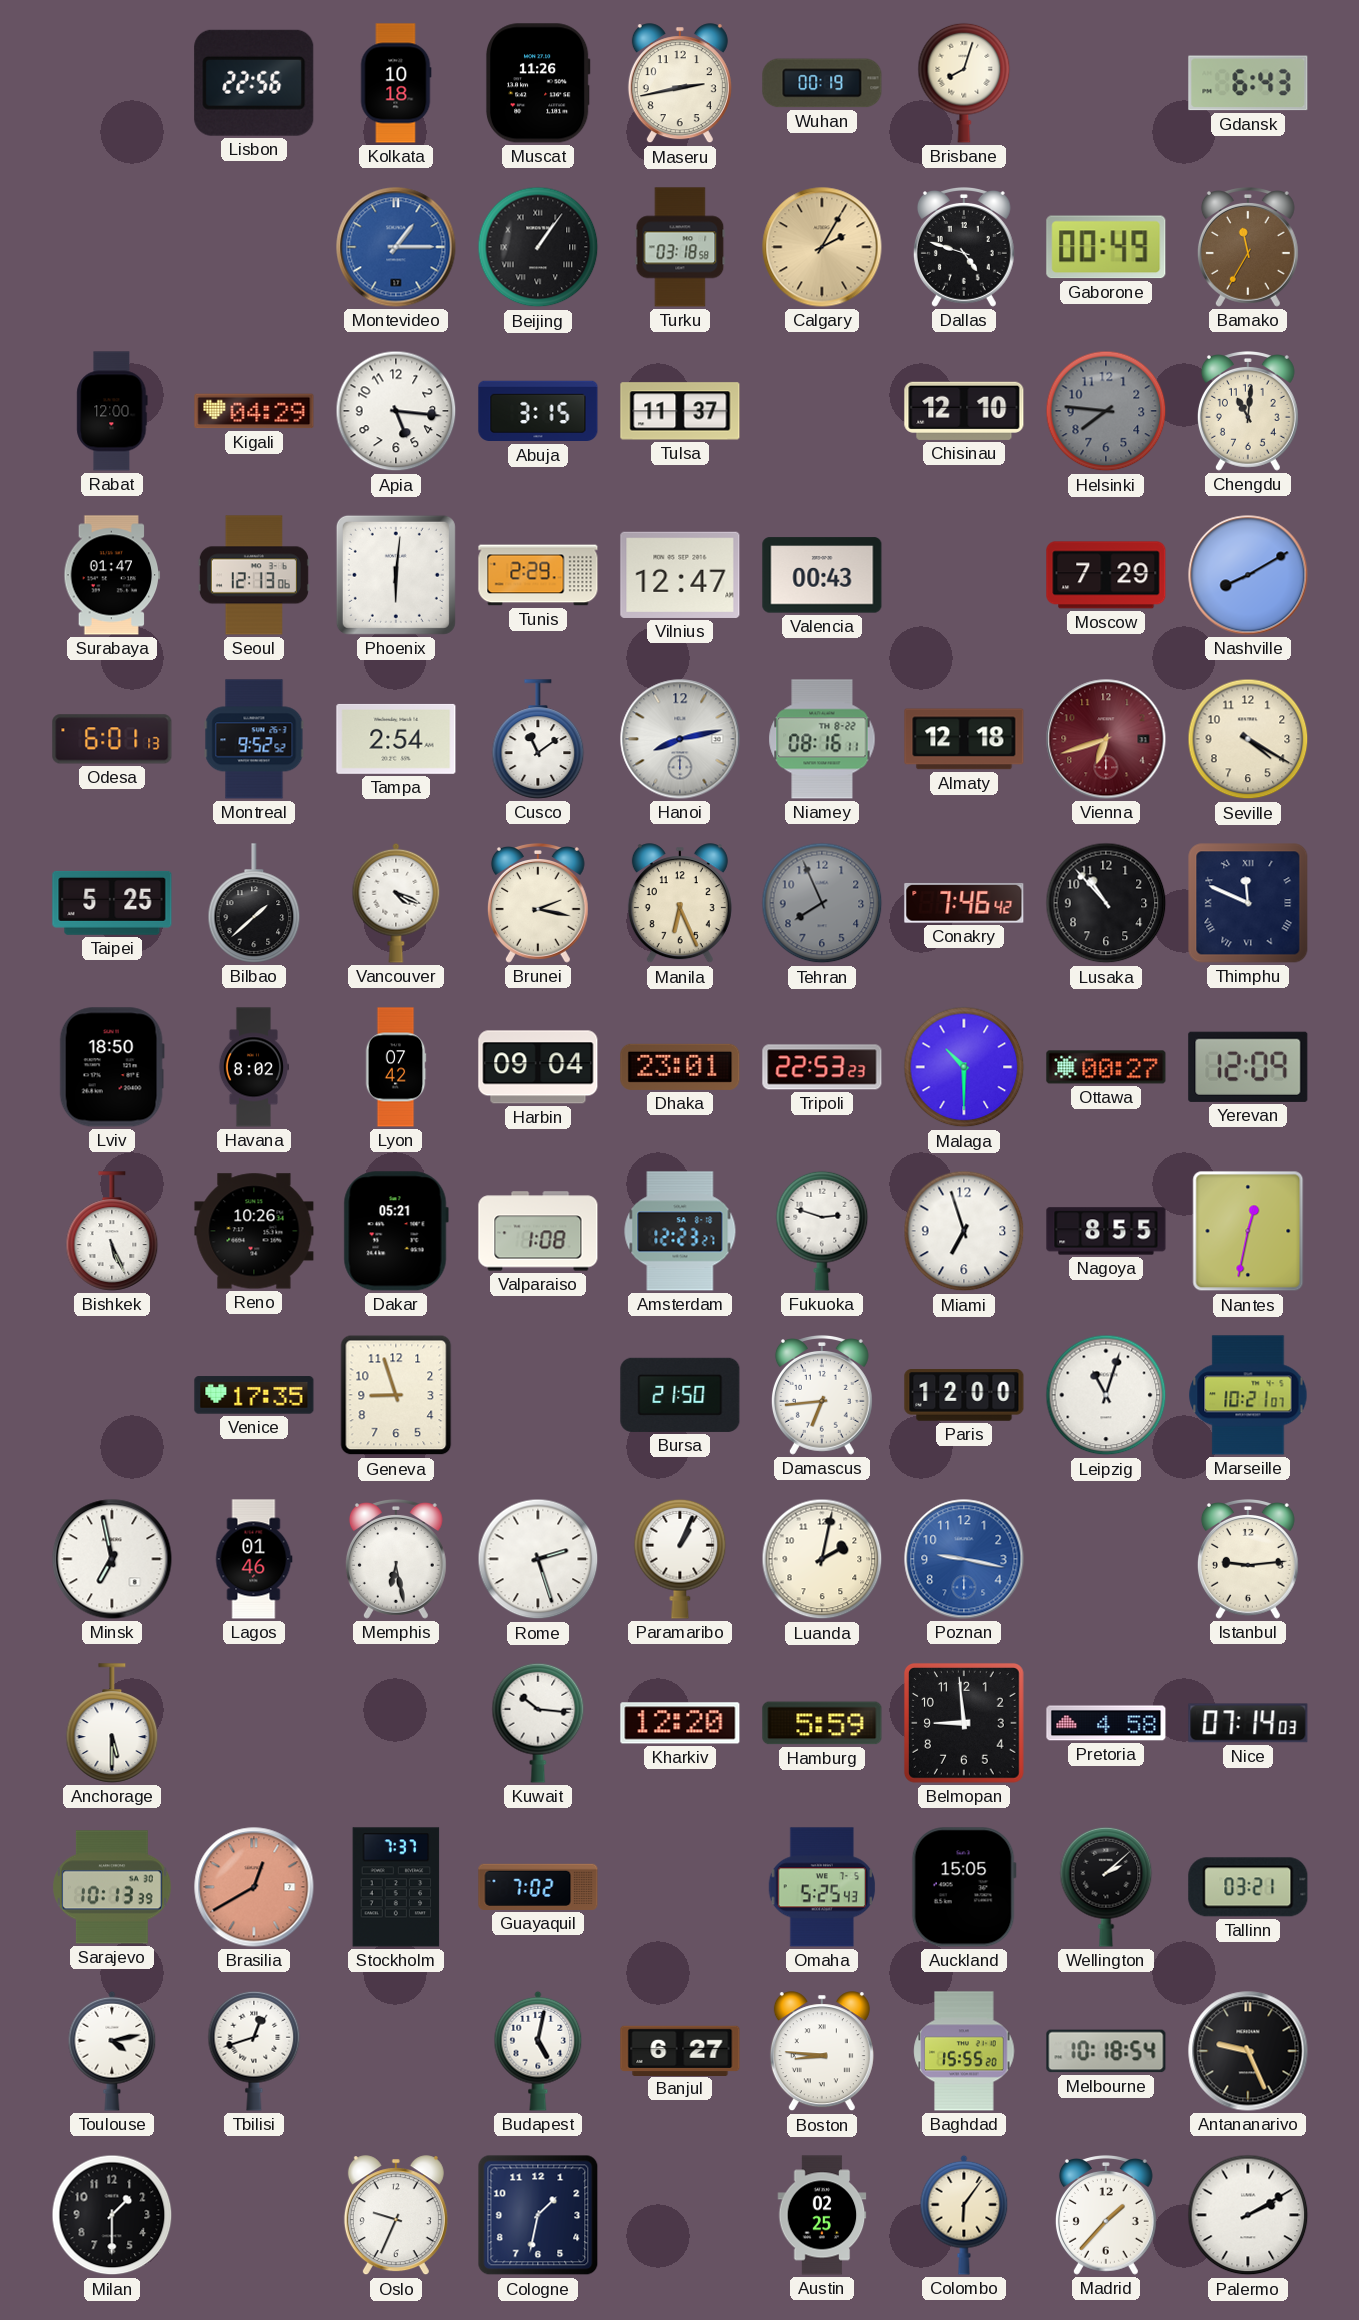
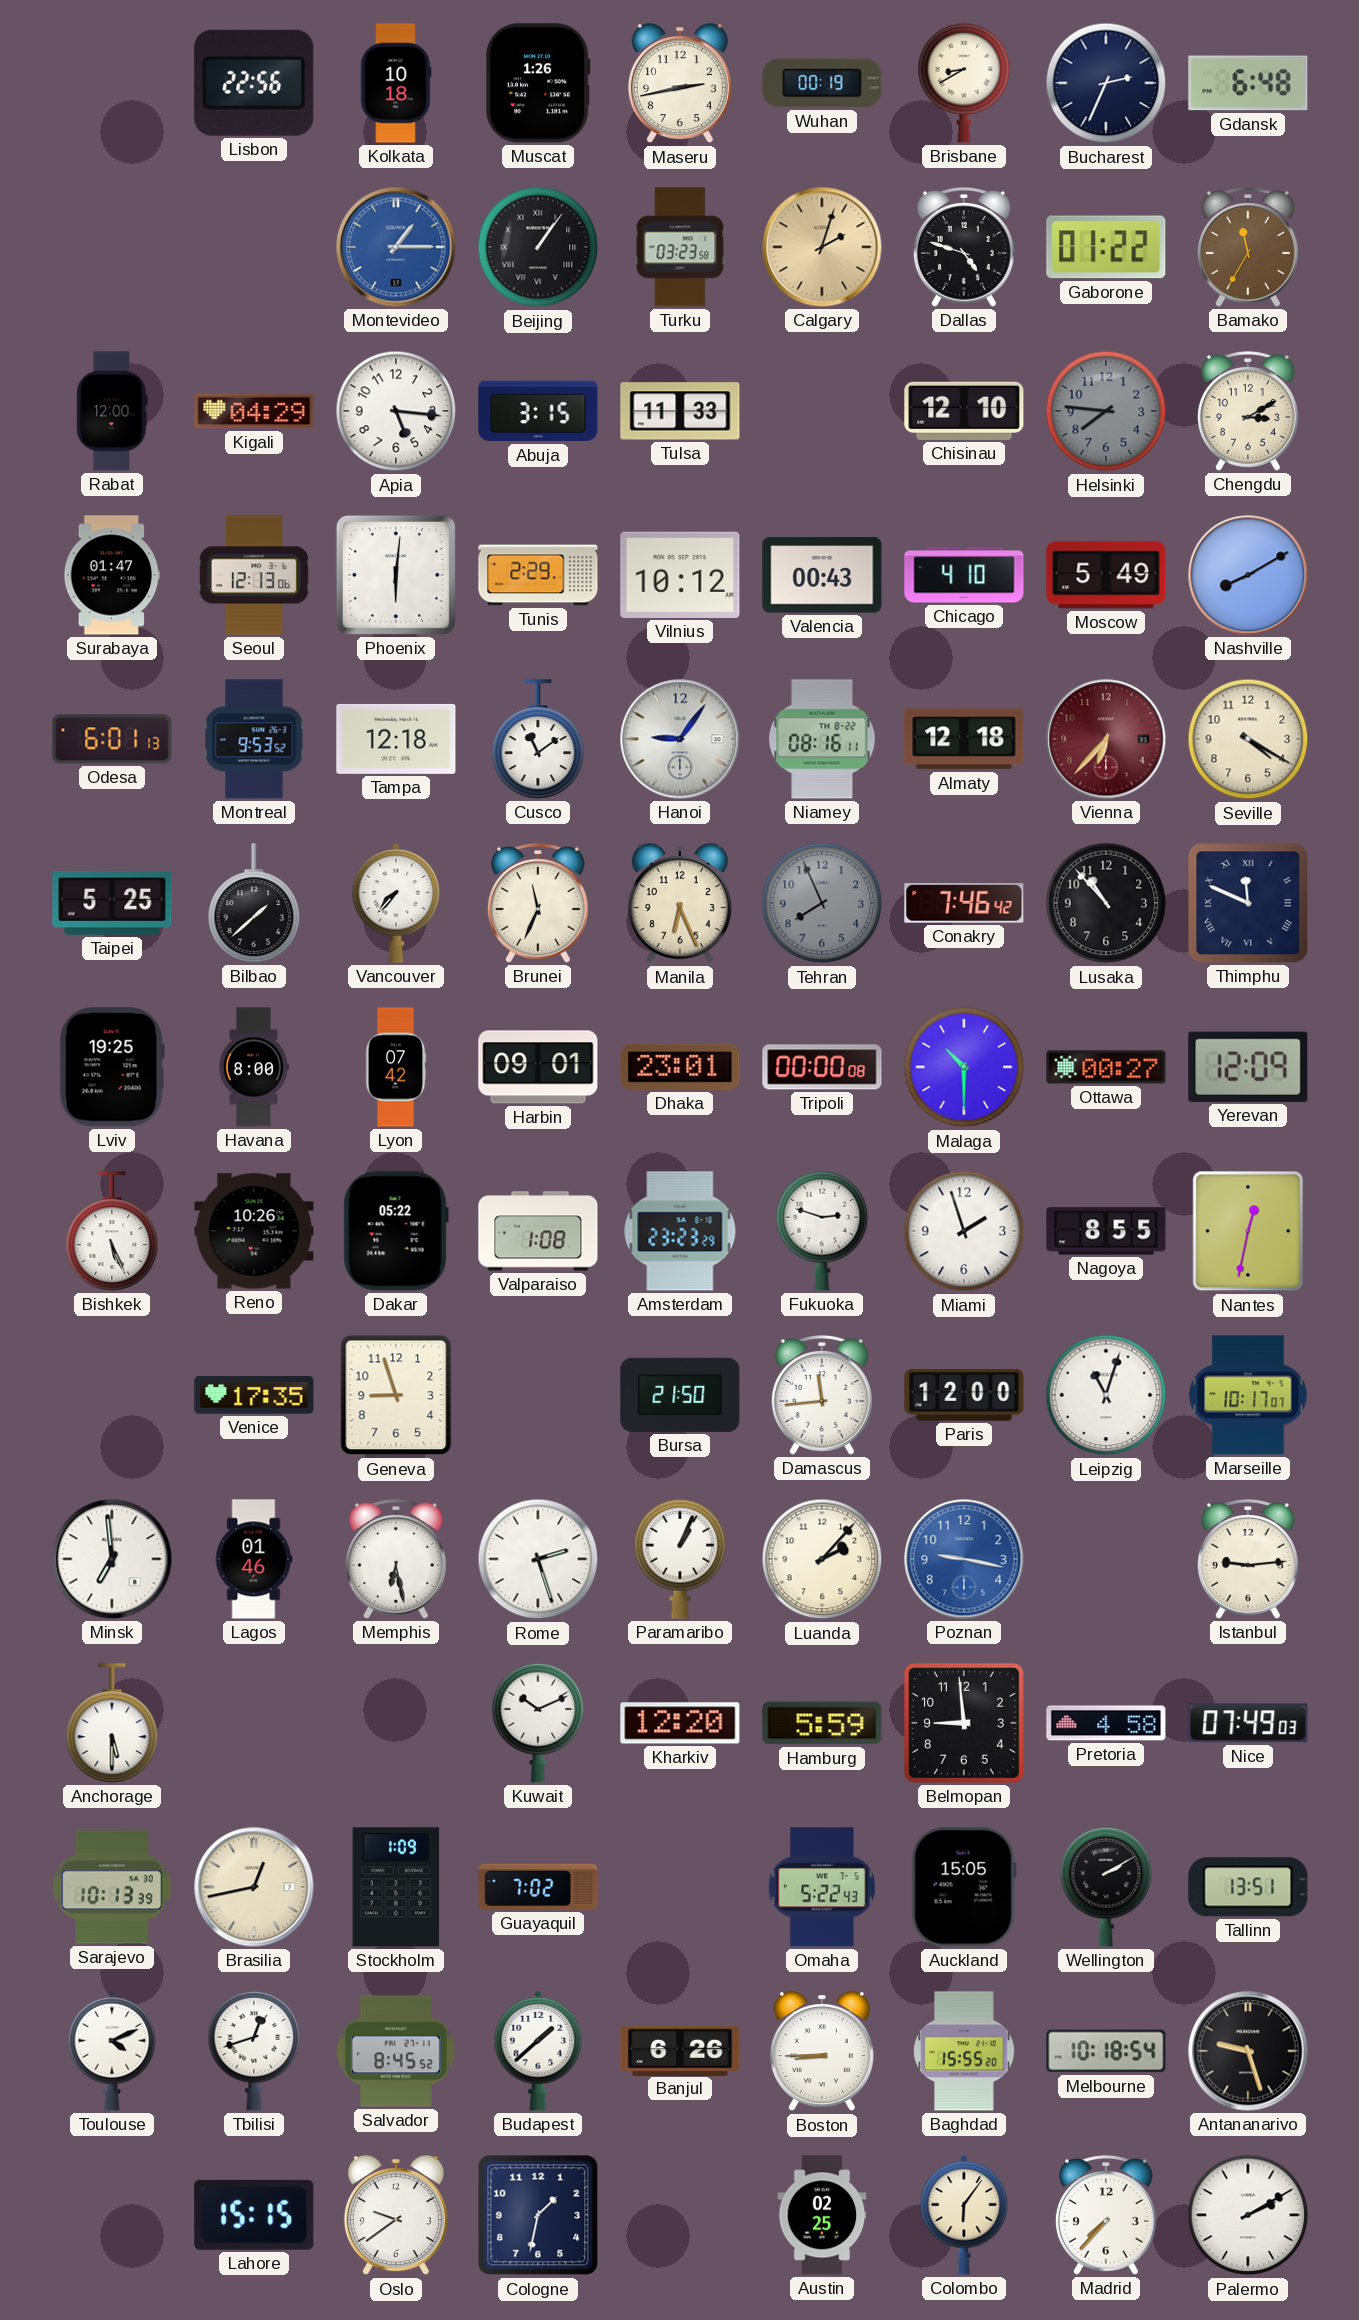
Muscat: 11:26 -> 1:26
Brisbane: 8:03 -> 8:40
Bucharest: none -> 2:34
Gdansk: 6:43 -> 6:48
Turku: 03:18 -> 03:23
Calgary: 2:05 -> 2:03
Gaborone: 00:49 -> 01:22
Tulsa: 11:37 -> 11:33
Chengdu: 11:01 -> 3:10
Vilnius: 12:47 -> 10:12
Chicago: none -> 4:10
Moscow: 7:29 -> 5:49
Montreal: 9:52 -> 9:53
Tampa: 2:54 -> 12:18
Hanoi: 8:13 -> 9:06
Vienna: 6:42 -> 6:37
Vancouver: 4:19 -> 7:37
Brunei: 2:17 -> 11:34
Lviv: 18:50 -> 19:25
Havana: 8:02 -> 8:00
Harbin: 09:04 -> 09:01
Tripoli: 22:53 -> 00:00
Dakar: 05:21 -> 05:22
Amsterdam: 12:23 -> 23:23
Miami: 6:57 -> 1:57
Damascus: 6:44 -> 11:44
Marseille: 10:21 -> 10:17
Minsk: 6:58 -> 6:59
Luanda: 2:02 -> 2:07
Kuwait: 10:16 -> 10:11
Nice: 07:14 -> 07:49
Brasilia: 12:40 -> 12:43
Brasilia dial: salmon -> cream
Stockholm: 7:37 -> 1:09
Omaha: 5:25 -> 5:22
Wellington: 2:08 -> 2:10
Tallinn: 03:21 -> 13:51
Toulouse: 4:13 -> 4:11
Salvador: none -> 8:45
Budapest: 5:02 -> 1:38
Banjul: 6:27 -> 6:26
Boston: 8:46 -> 8:45
Antananarivo: 9:26 -> 9:27
Milan: 1:30 -> none
Lahore: none -> 15:15
Oslo: 9:34 -> 9:39
Madrid: 1:37 -> 7:37
